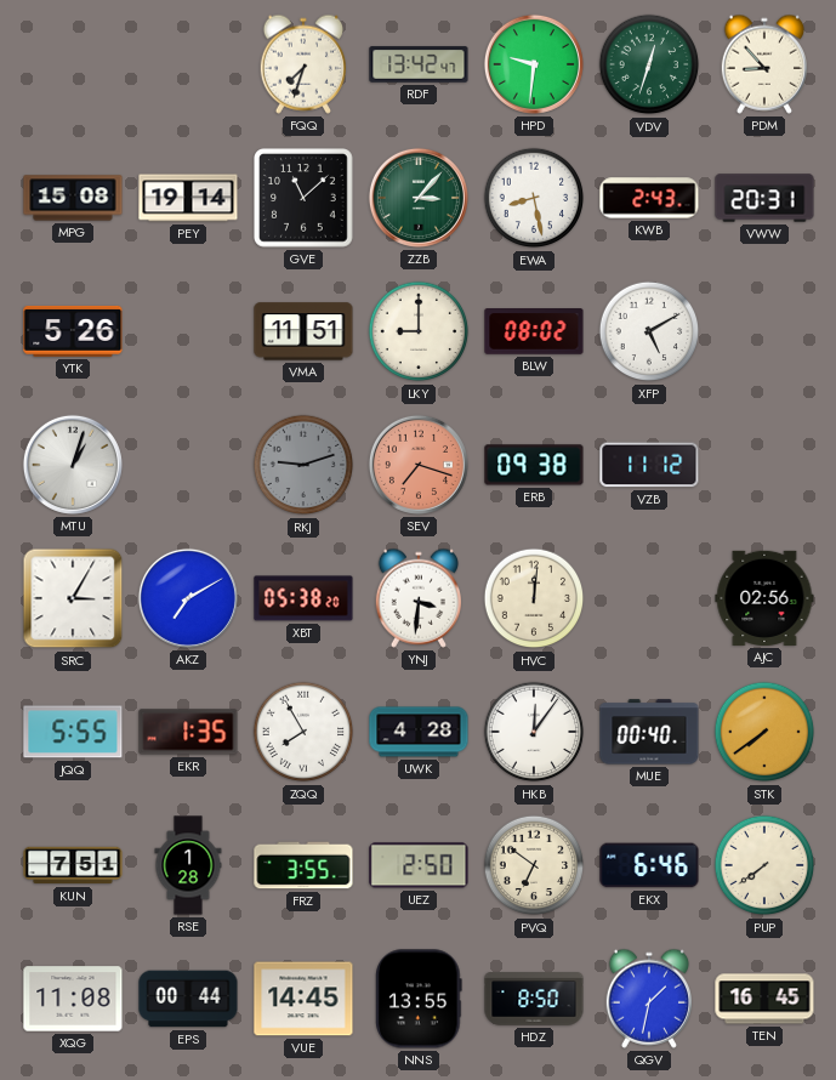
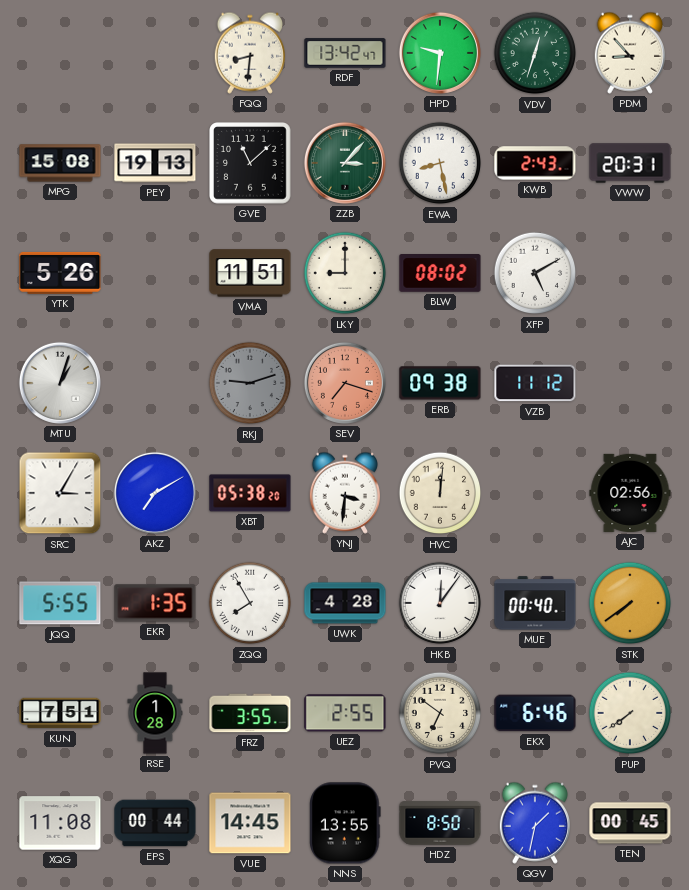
FQQ: 7:33 -> 8:31
PEY: 19:14 -> 19:13
UEZ: 2:50 -> 2:55
TEN: 16:45 -> 00:45
